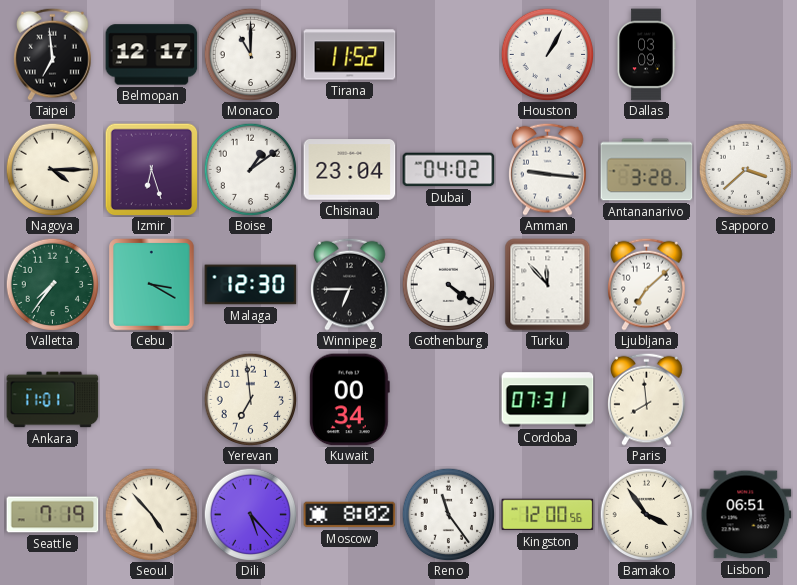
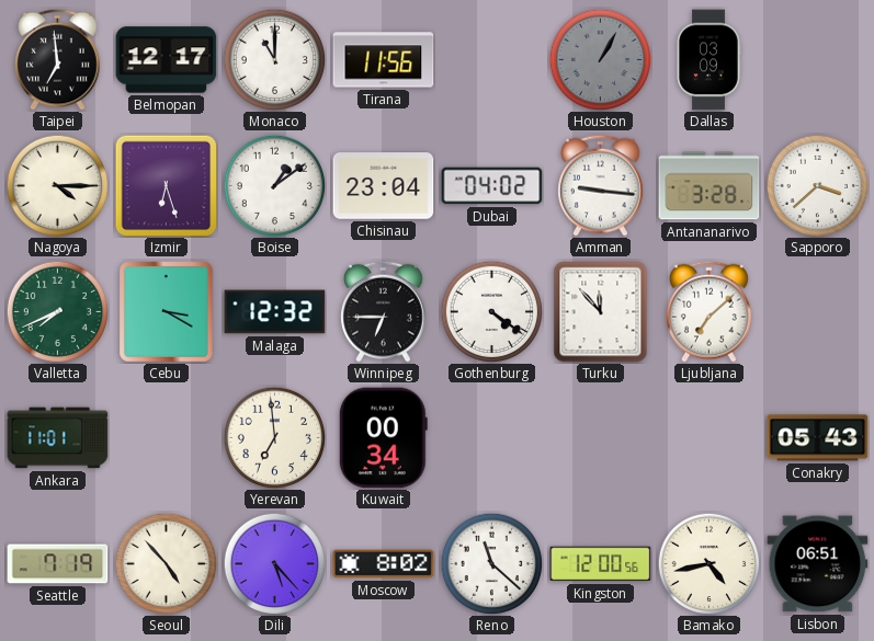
Tirana: 11:52 -> 11:56
Houston dial: white -> grey
Valletta: 7:36 -> 7:41
Malaga: 12:30 -> 12:32
Cordoba: 07:31 -> none
Paris: 7:59 -> none
Conakry: none -> 05:43
Reno: 11:24 -> 11:22
Bamako: 3:54 -> 4:43
